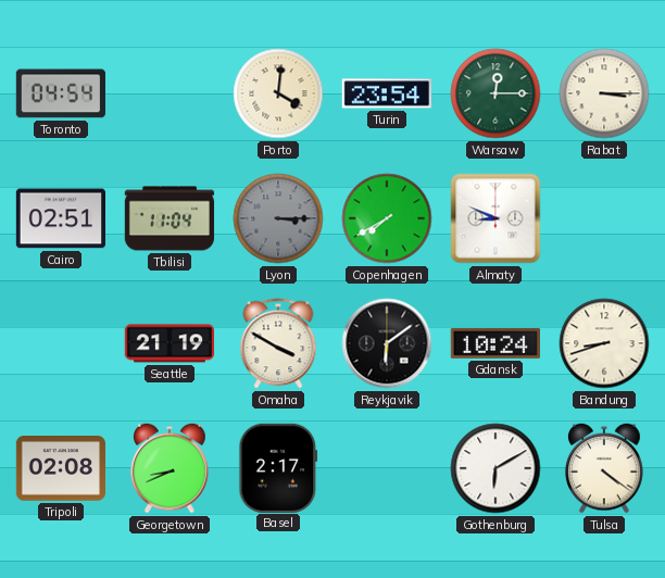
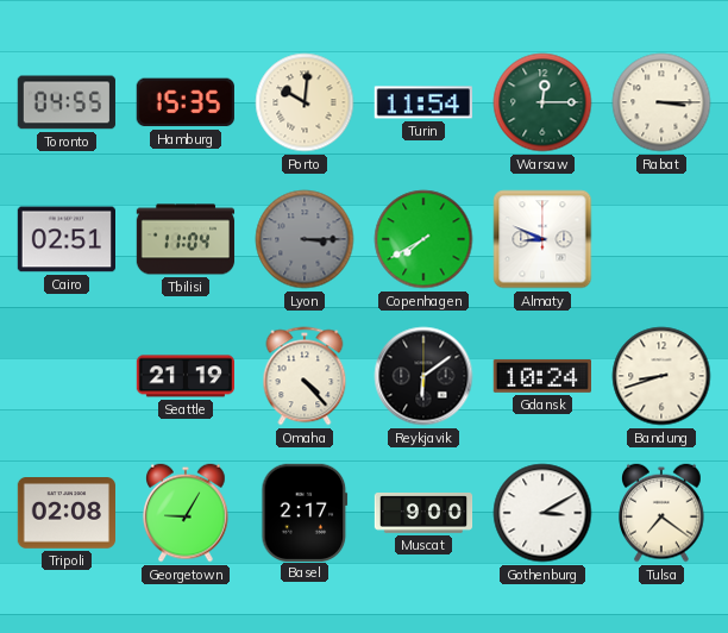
Toronto: 04:54 -> 04:55
Hamburg: none -> 15:35
Porto: 4:01 -> 10:01
Turin: 23:54 -> 11:54
Omaha: 3:50 -> 4:23
Georgetown: 8:41 -> 9:05
Muscat: none -> 9:00
Gothenburg: 6:10 -> 3:10
Tulsa: 4:21 -> 7:21
